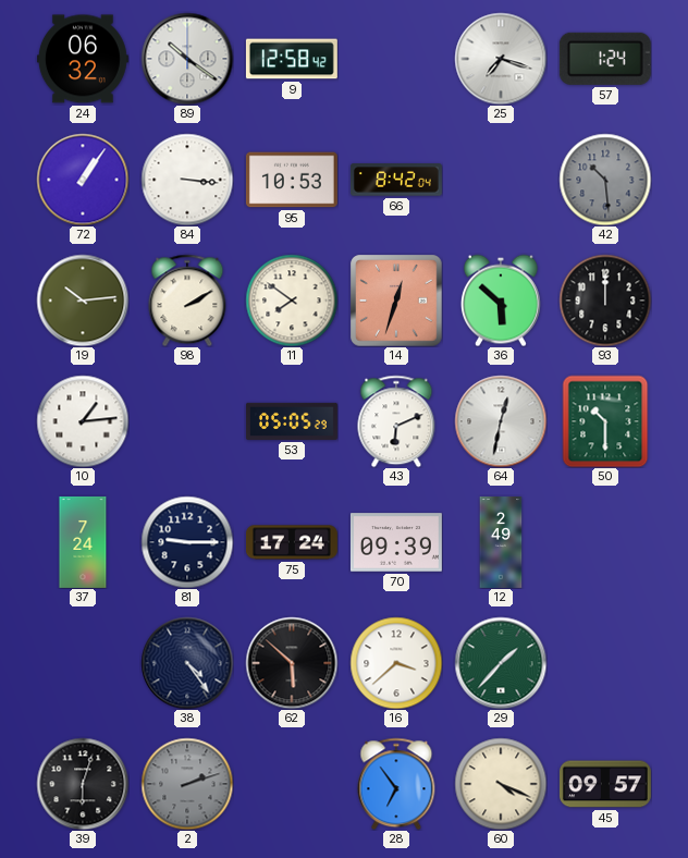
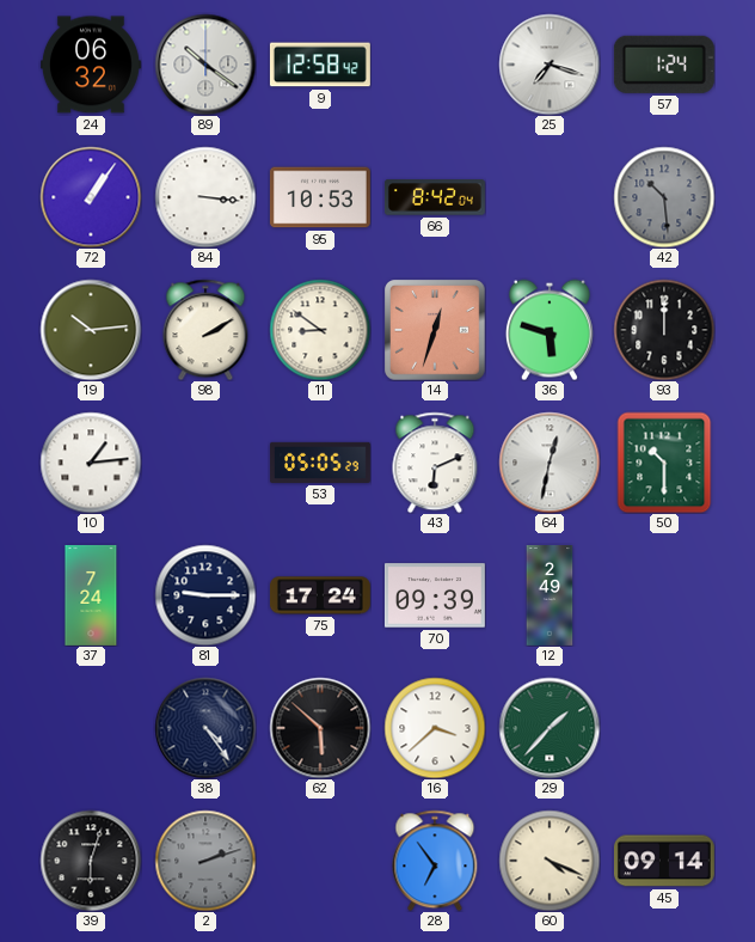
11: 7:51 -> 8:51
36: 5:52 -> 5:48
45: 09:57 -> 09:14
